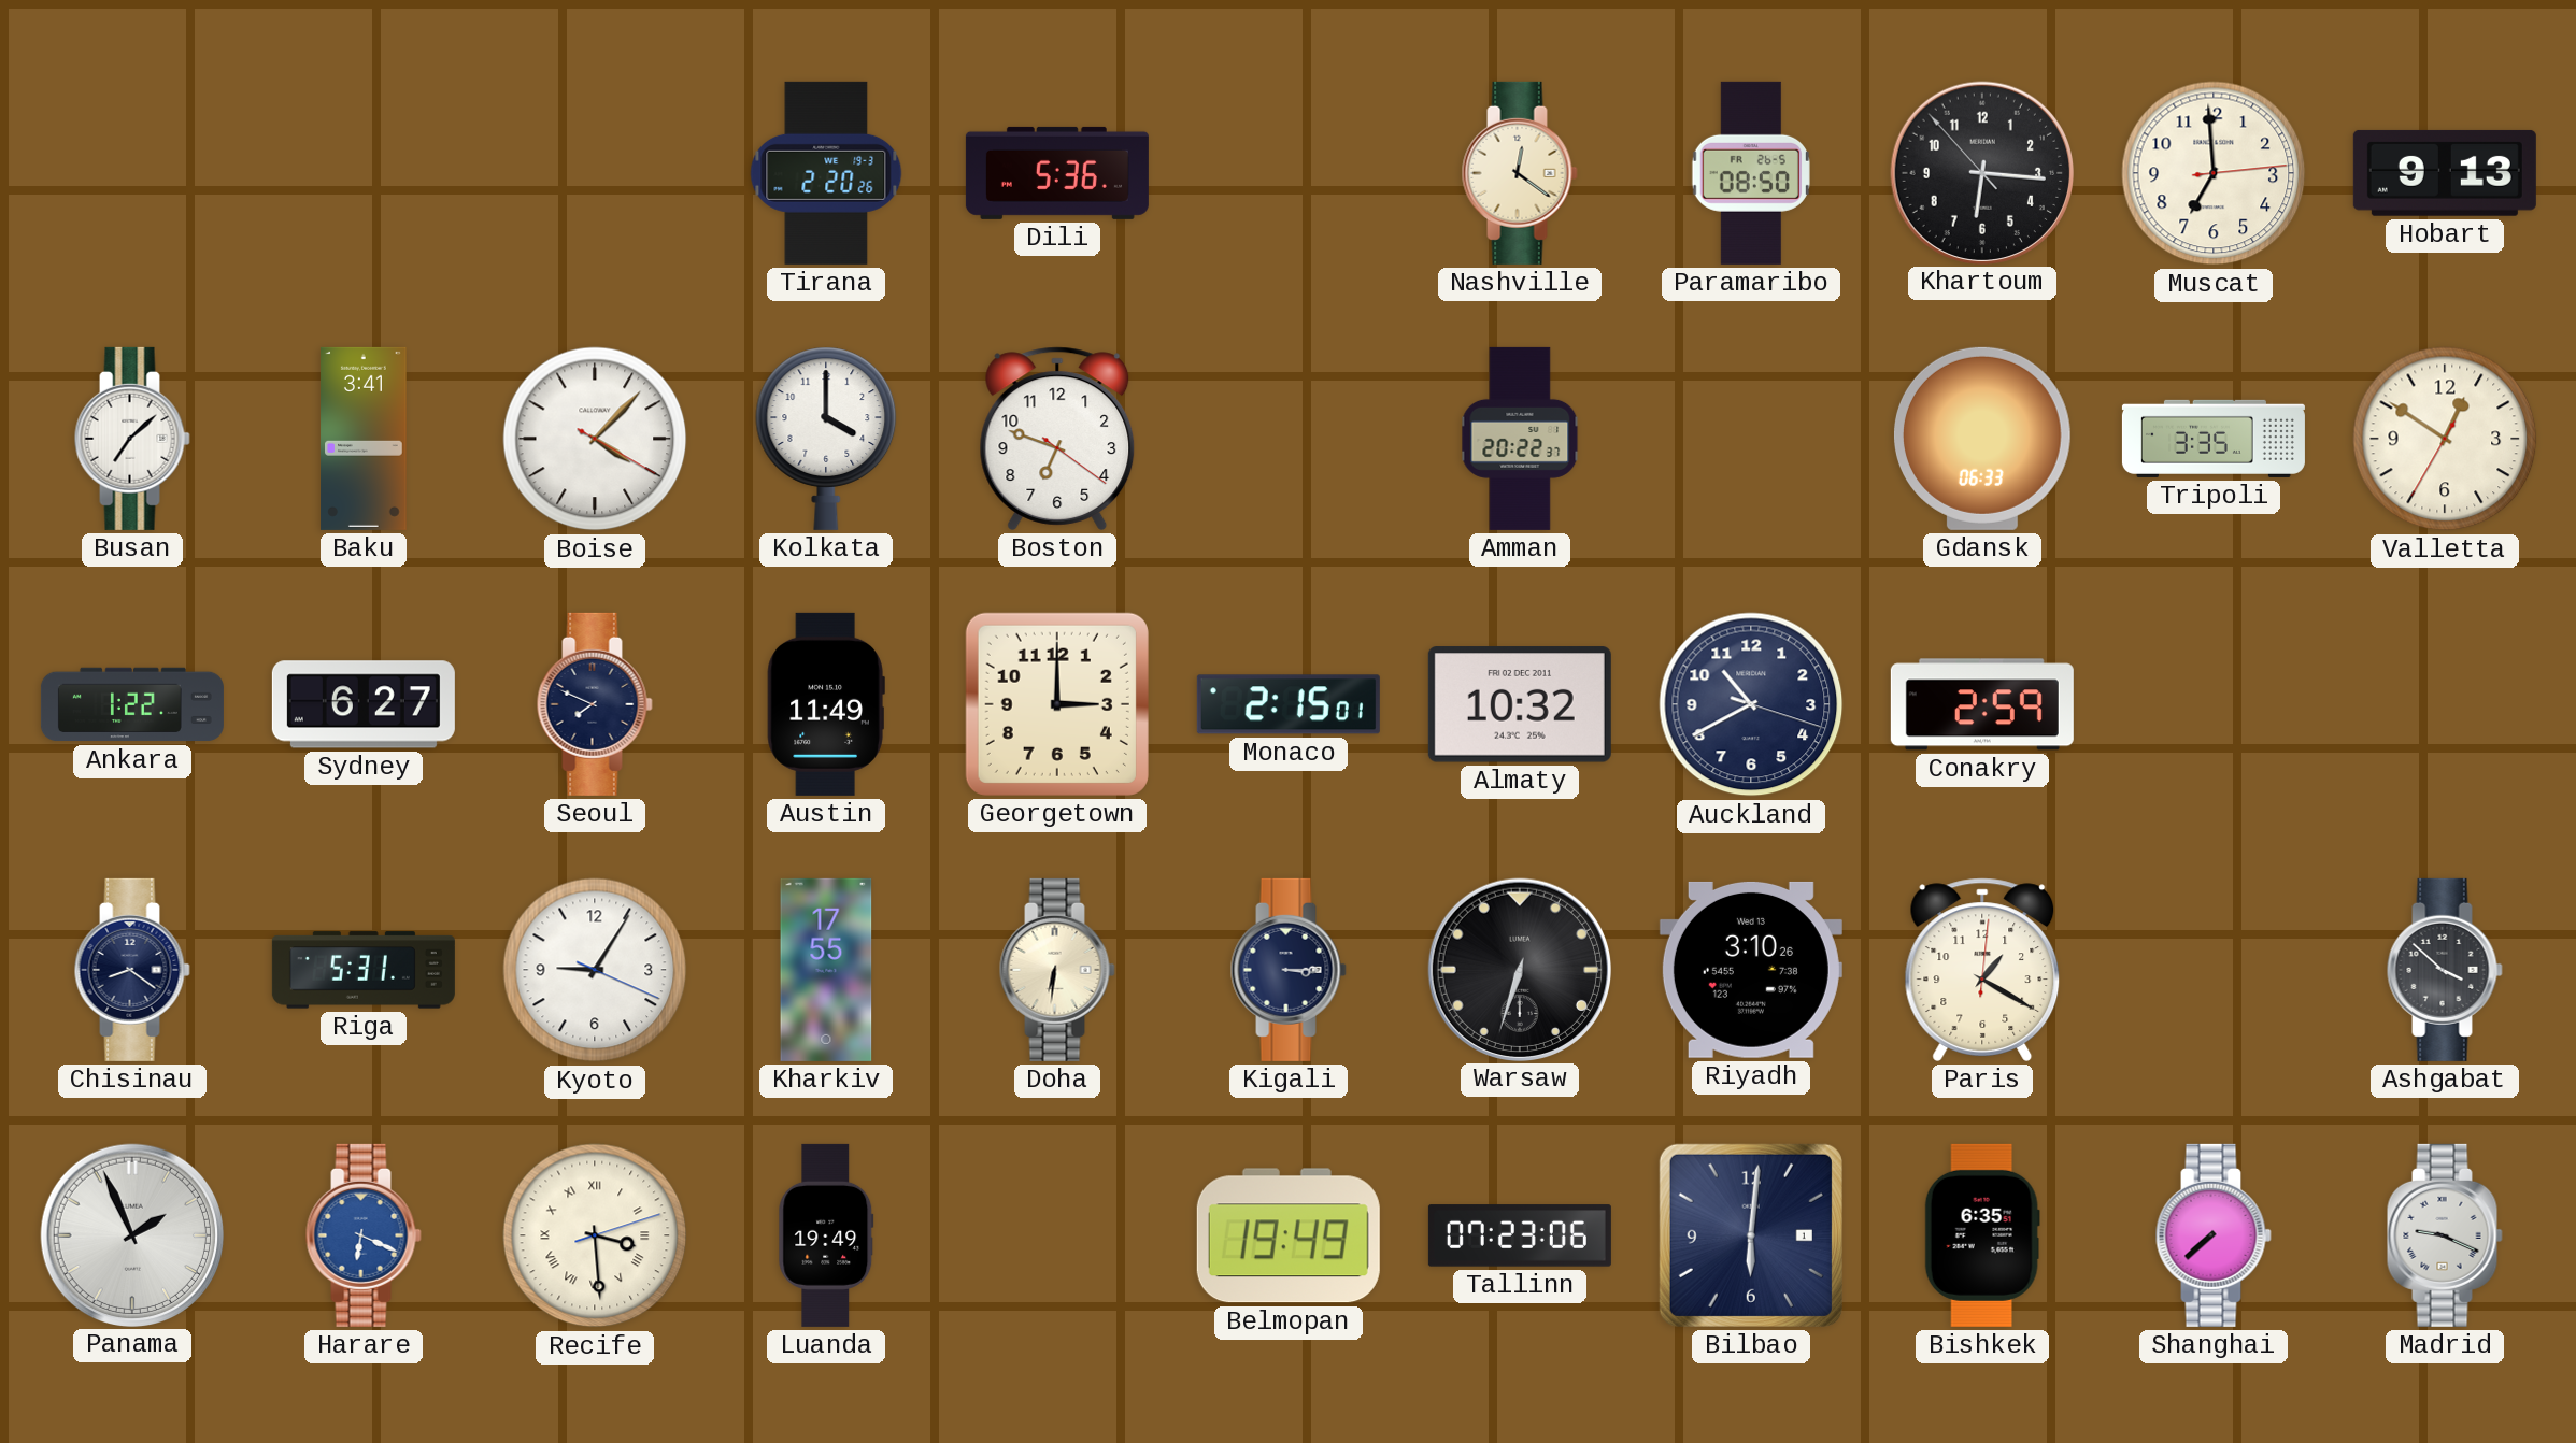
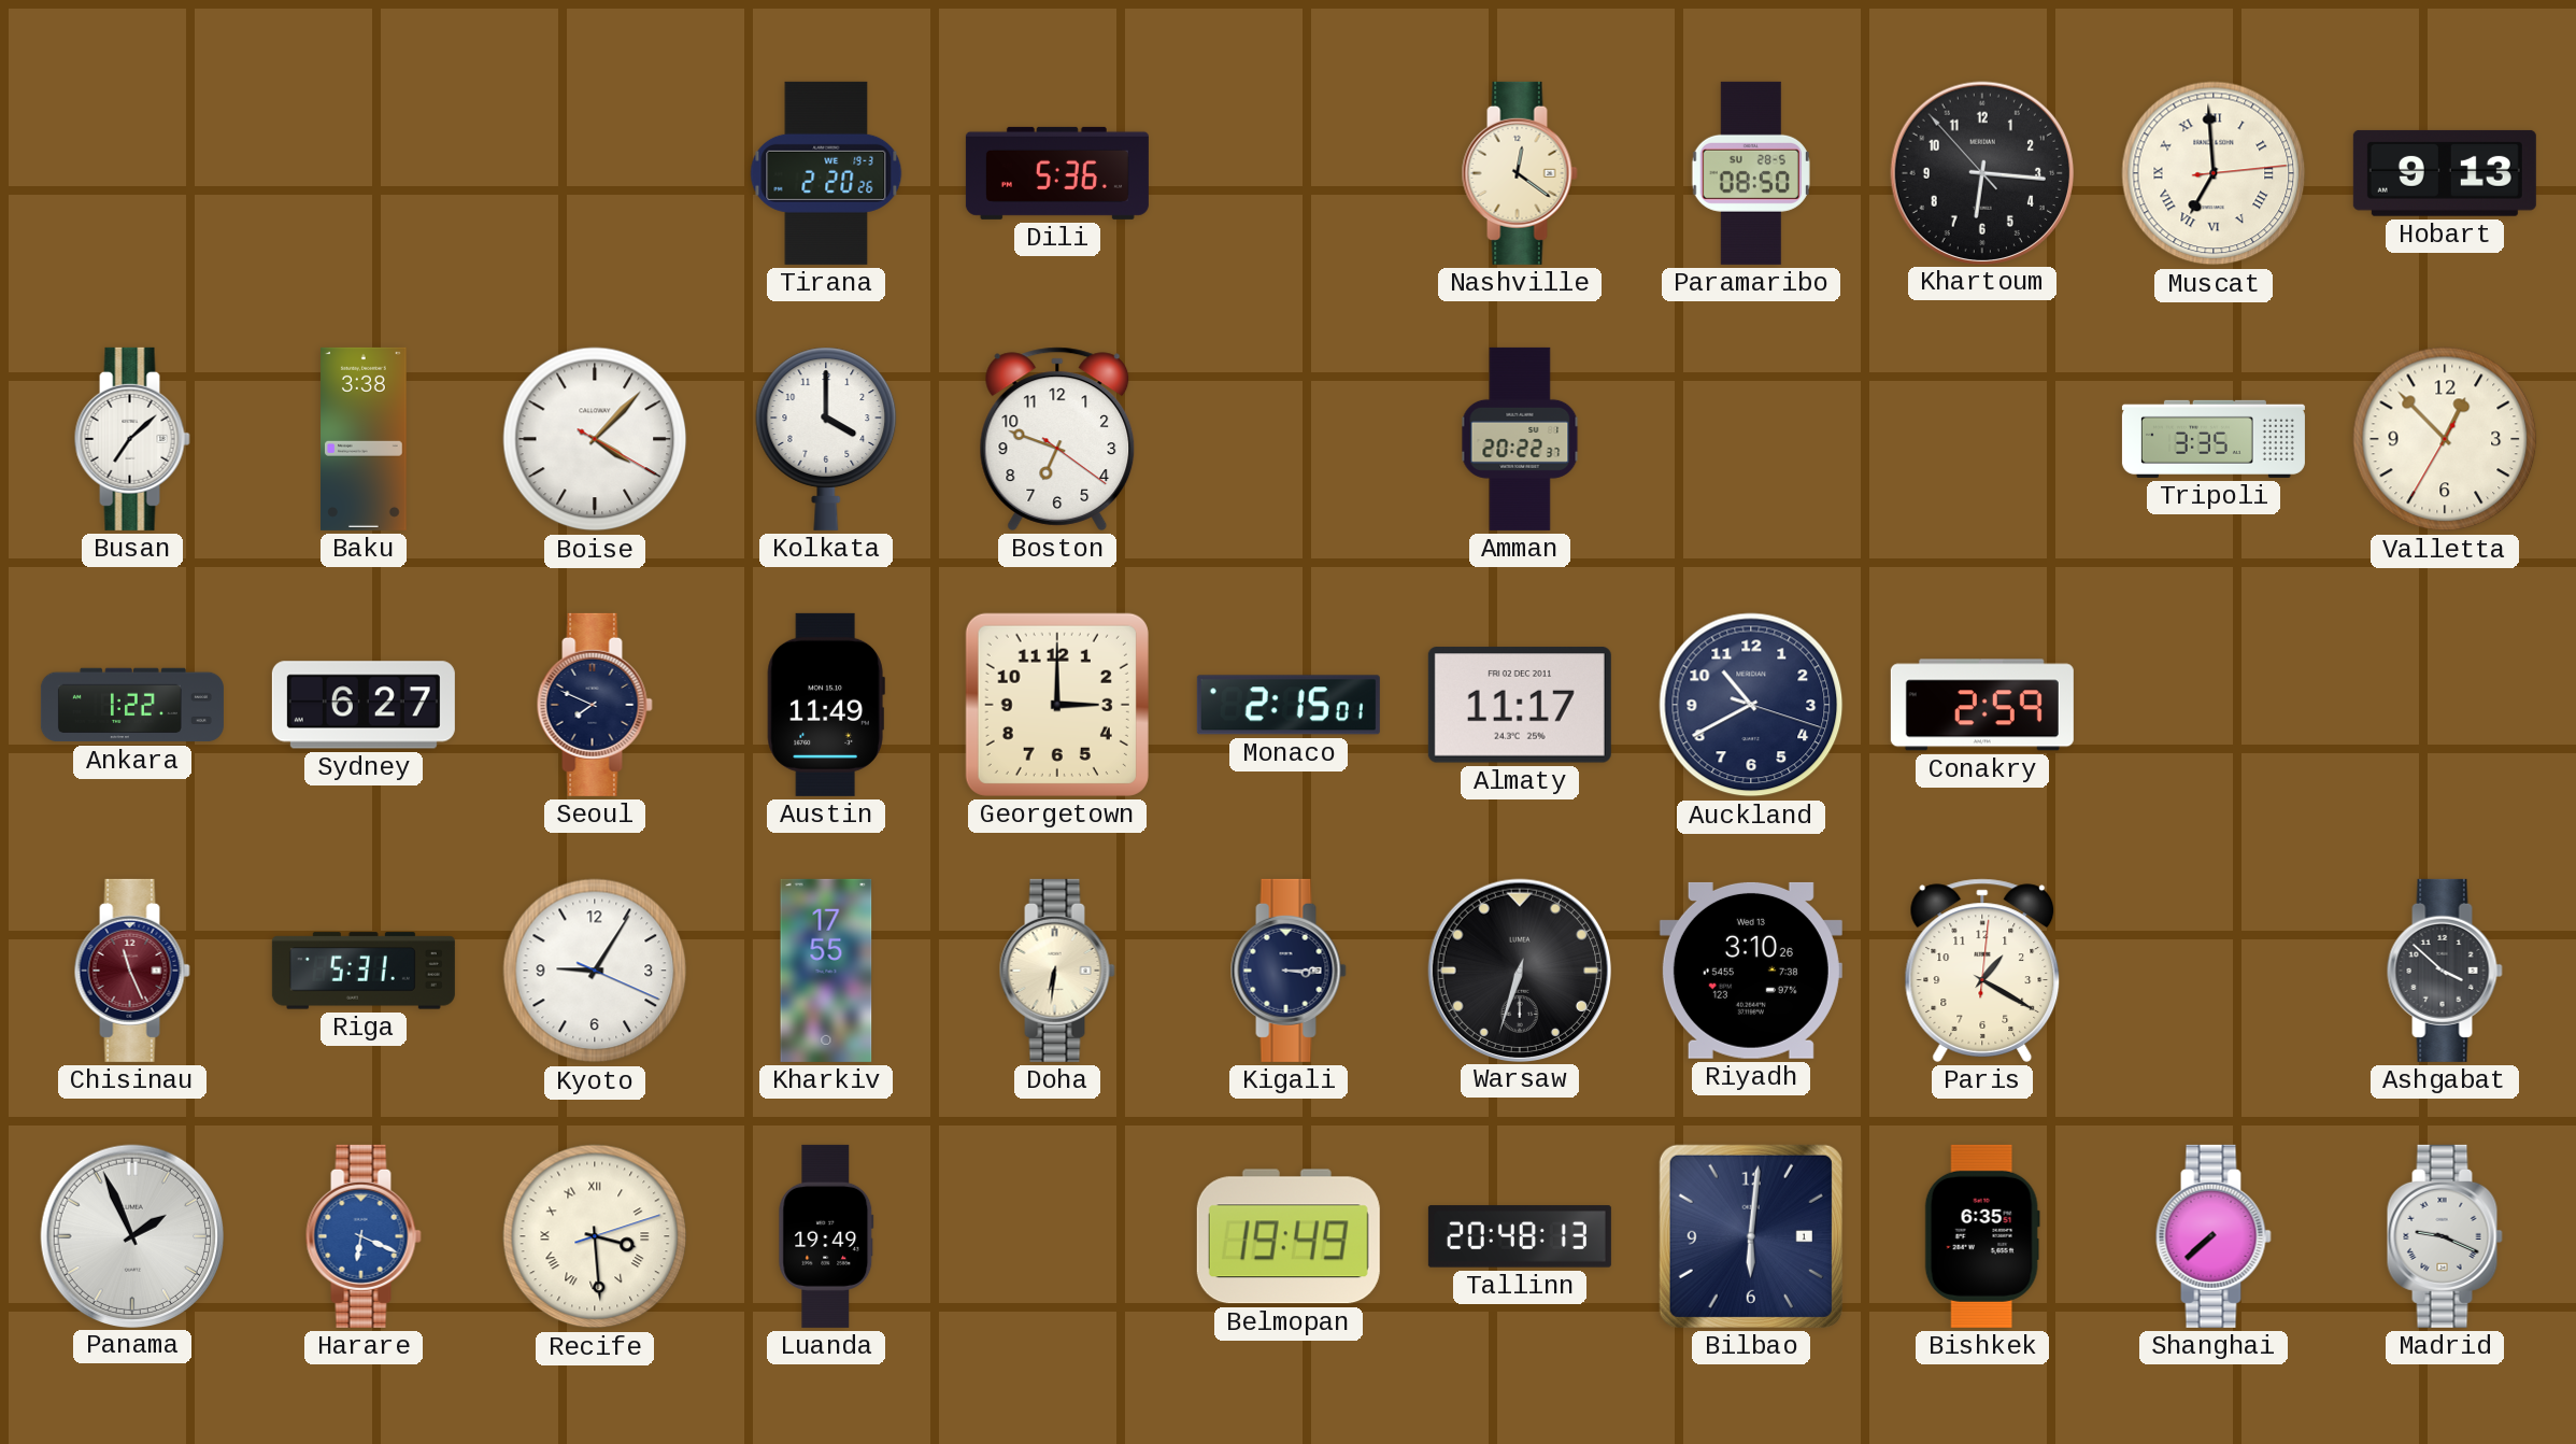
Paramaribo date: FR 26-5 -> SU 28-5
Muscat numerals: Arabic -> Roman
Baku: 3:41 -> 3:38
Gdansk: 06:33 -> none
Valletta: 12:50 -> 12:52
Almaty: 10:32 -> 11:17
Chisinau: 8:21 -> 11:26
Chisinau dial: navy -> burgundy
Tallinn: 07:23 -> 20:48
